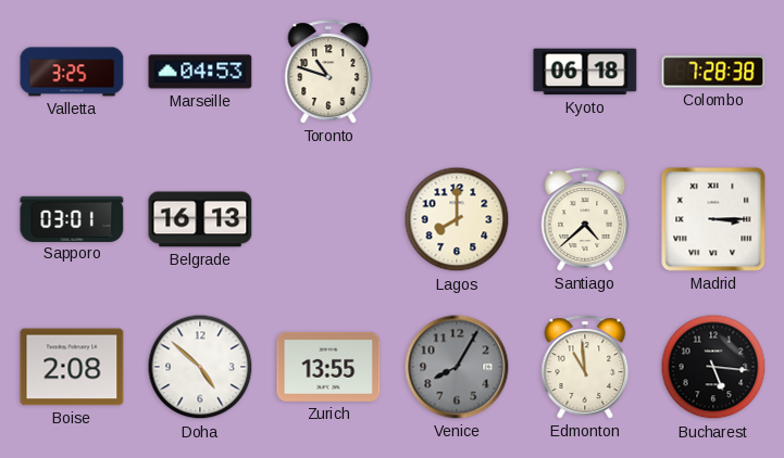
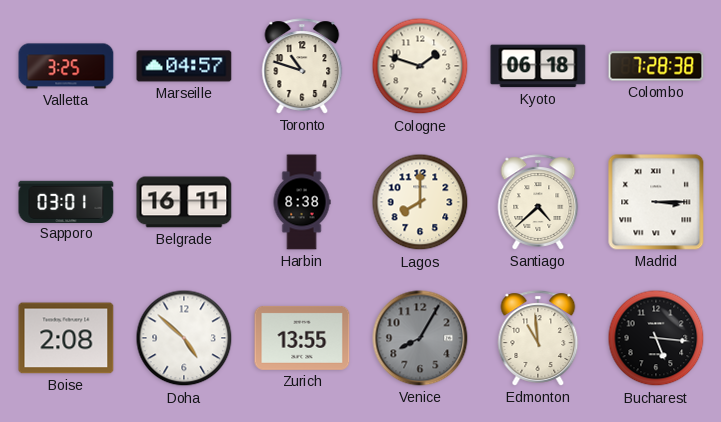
Marseille: 04:53 -> 04:57
Cologne: none -> 1:48
Belgrade: 16:13 -> 16:11
Harbin: none -> 8:38
